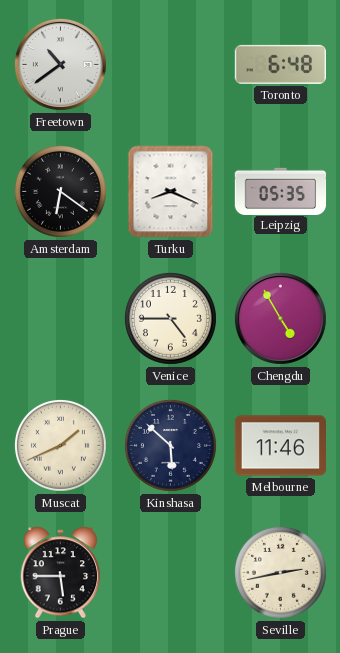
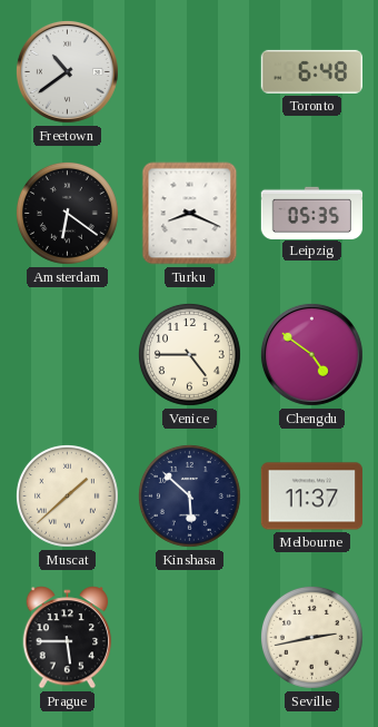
Chengdu: 4:55 -> 4:51
Muscat: 1:41 -> 1:38
Melbourne: 11:46 -> 11:37
